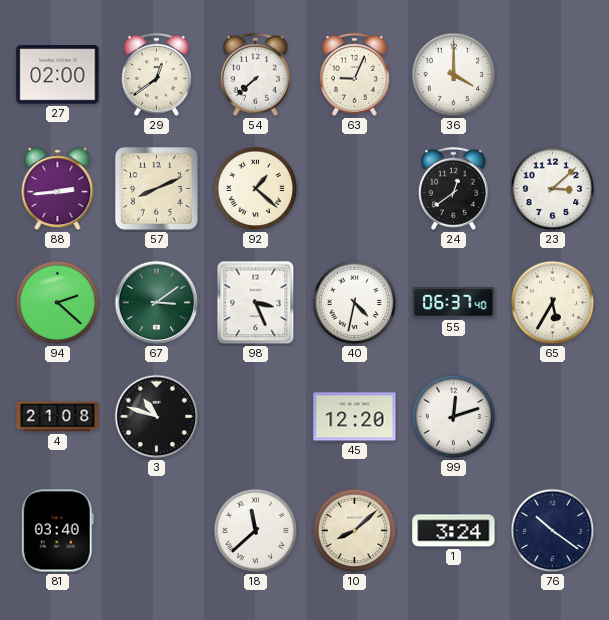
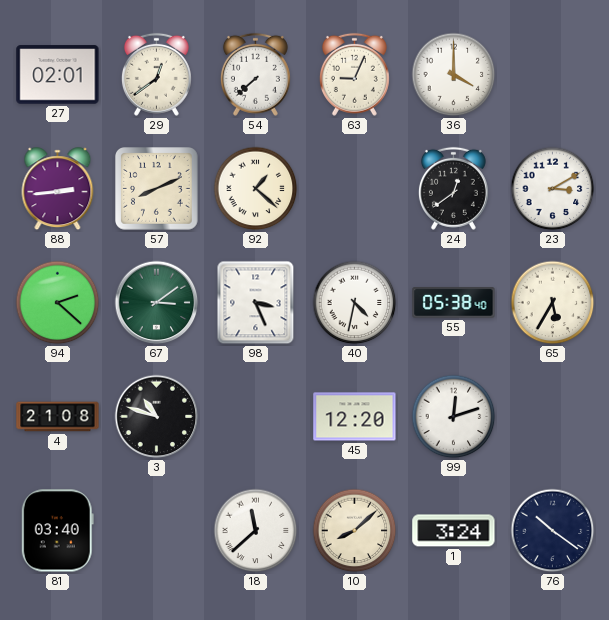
27: 02:00 -> 02:01
23: 3:08 -> 3:10
55: 06:37 -> 05:38
